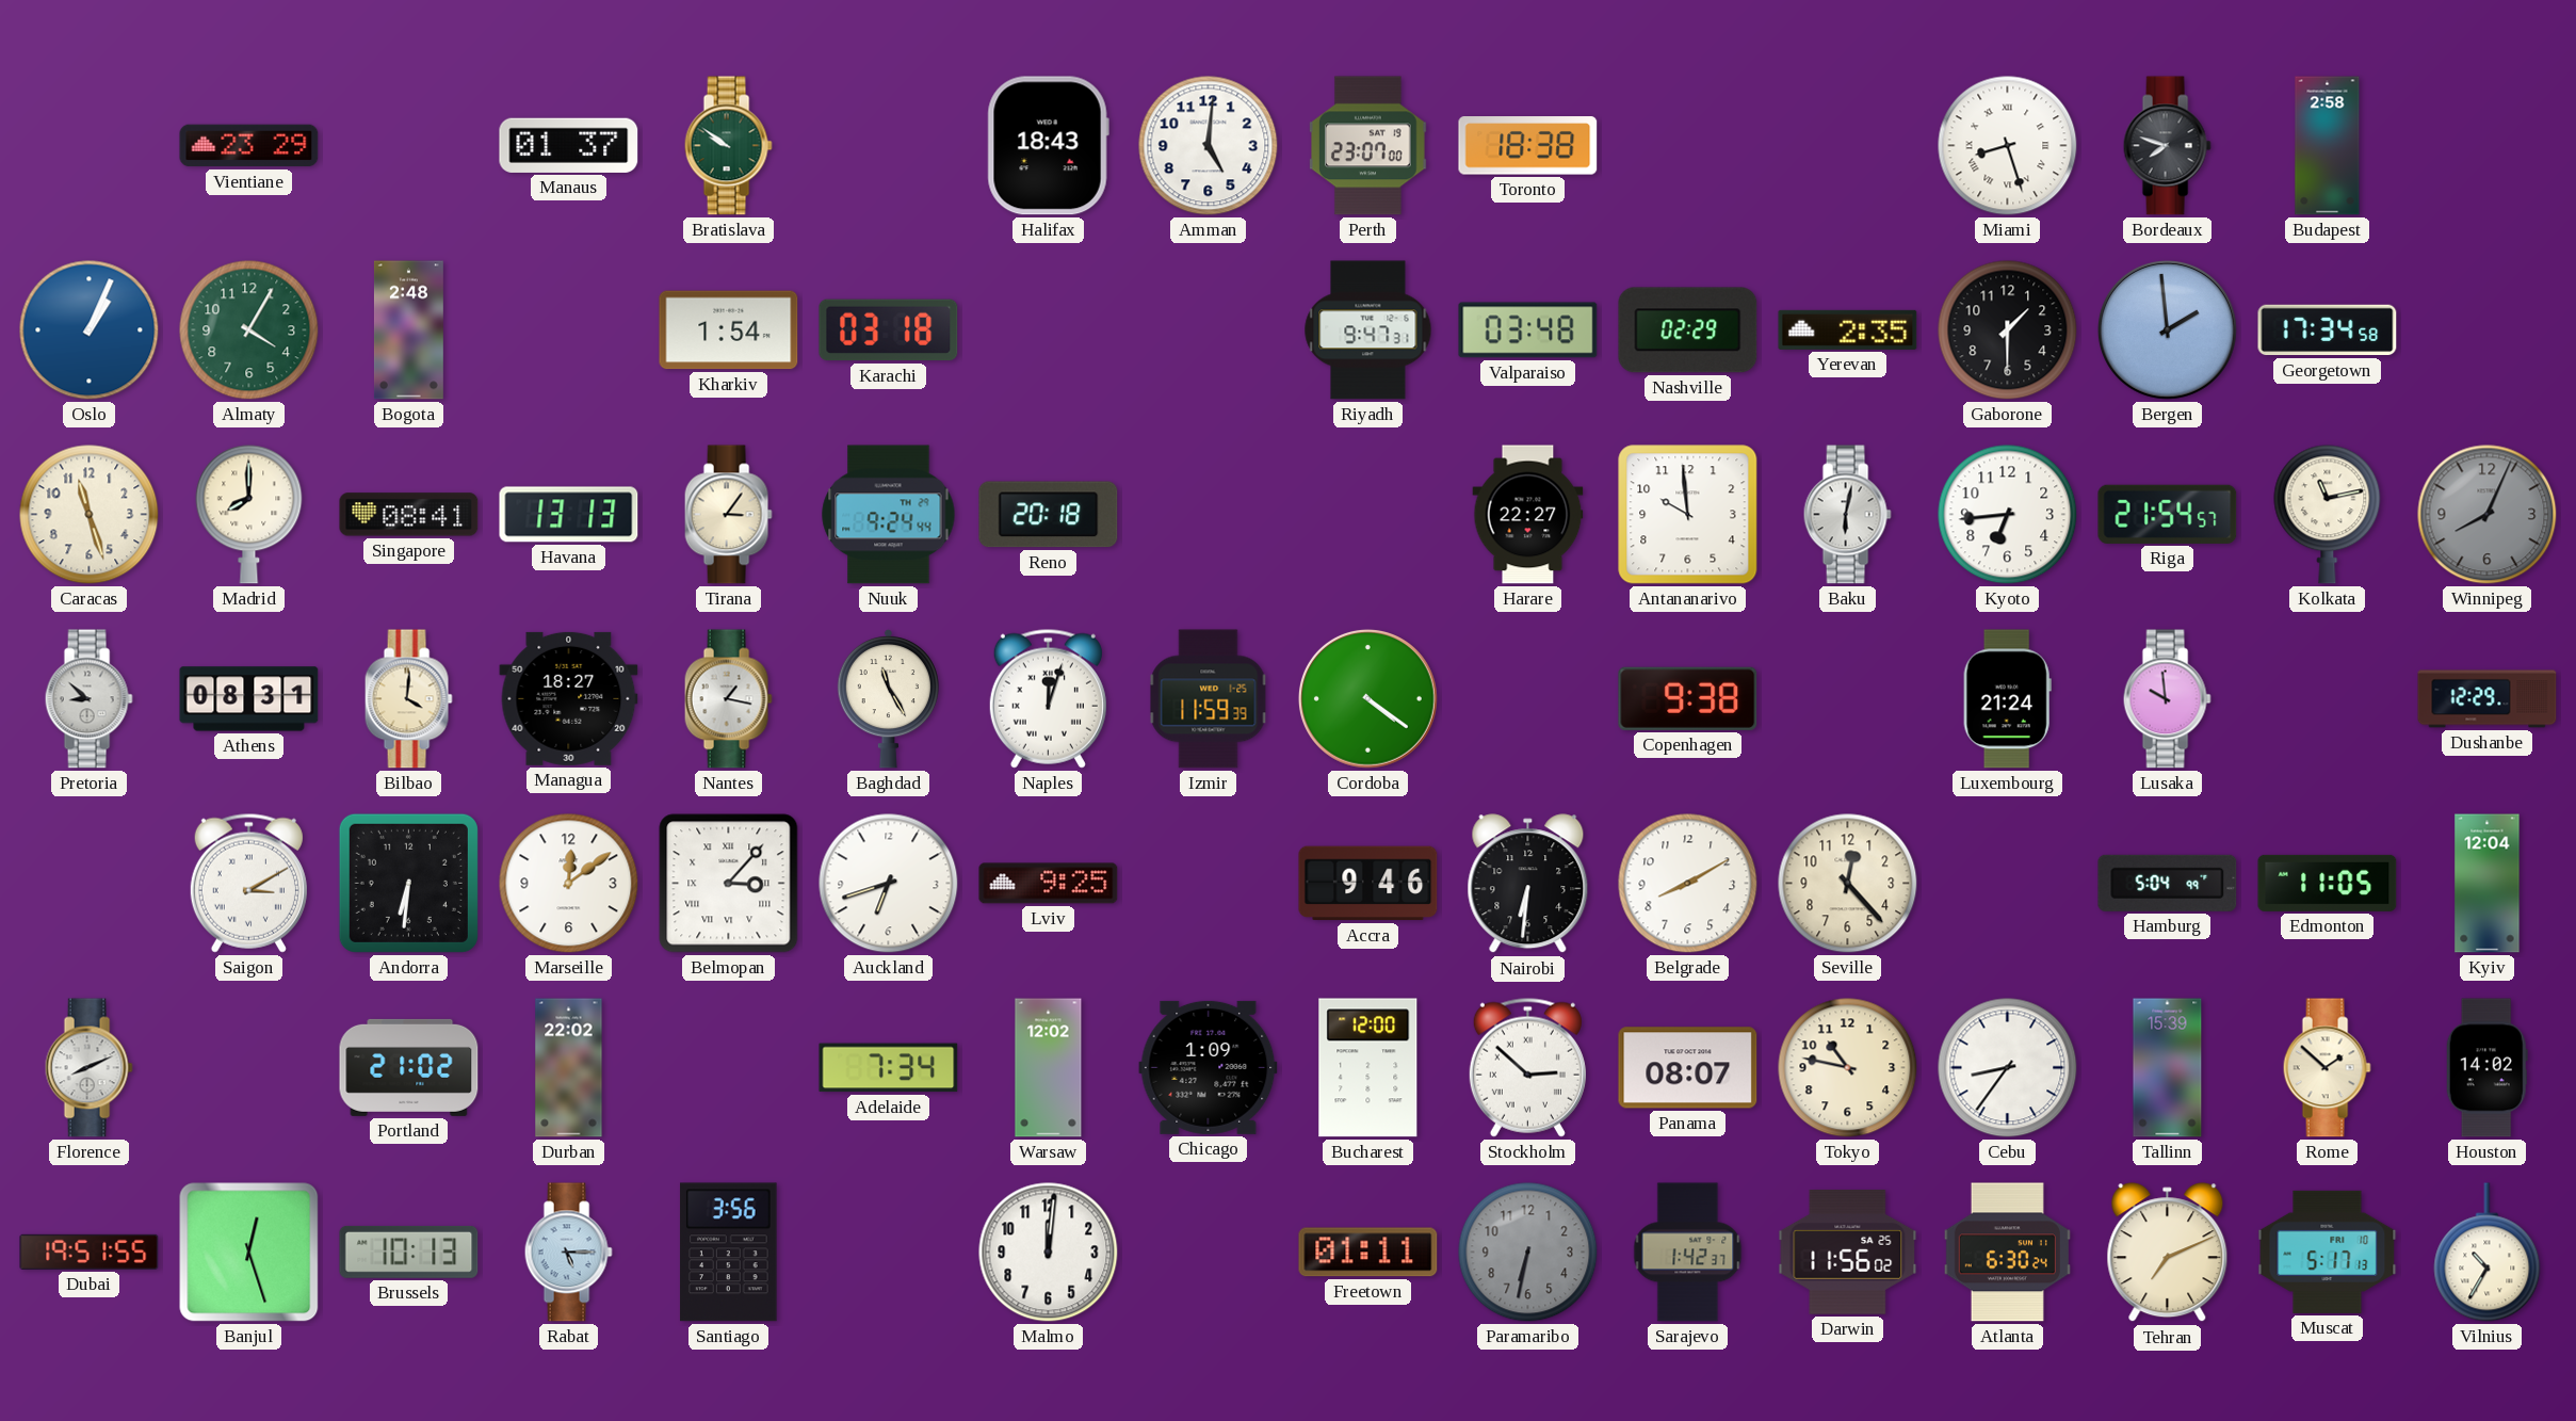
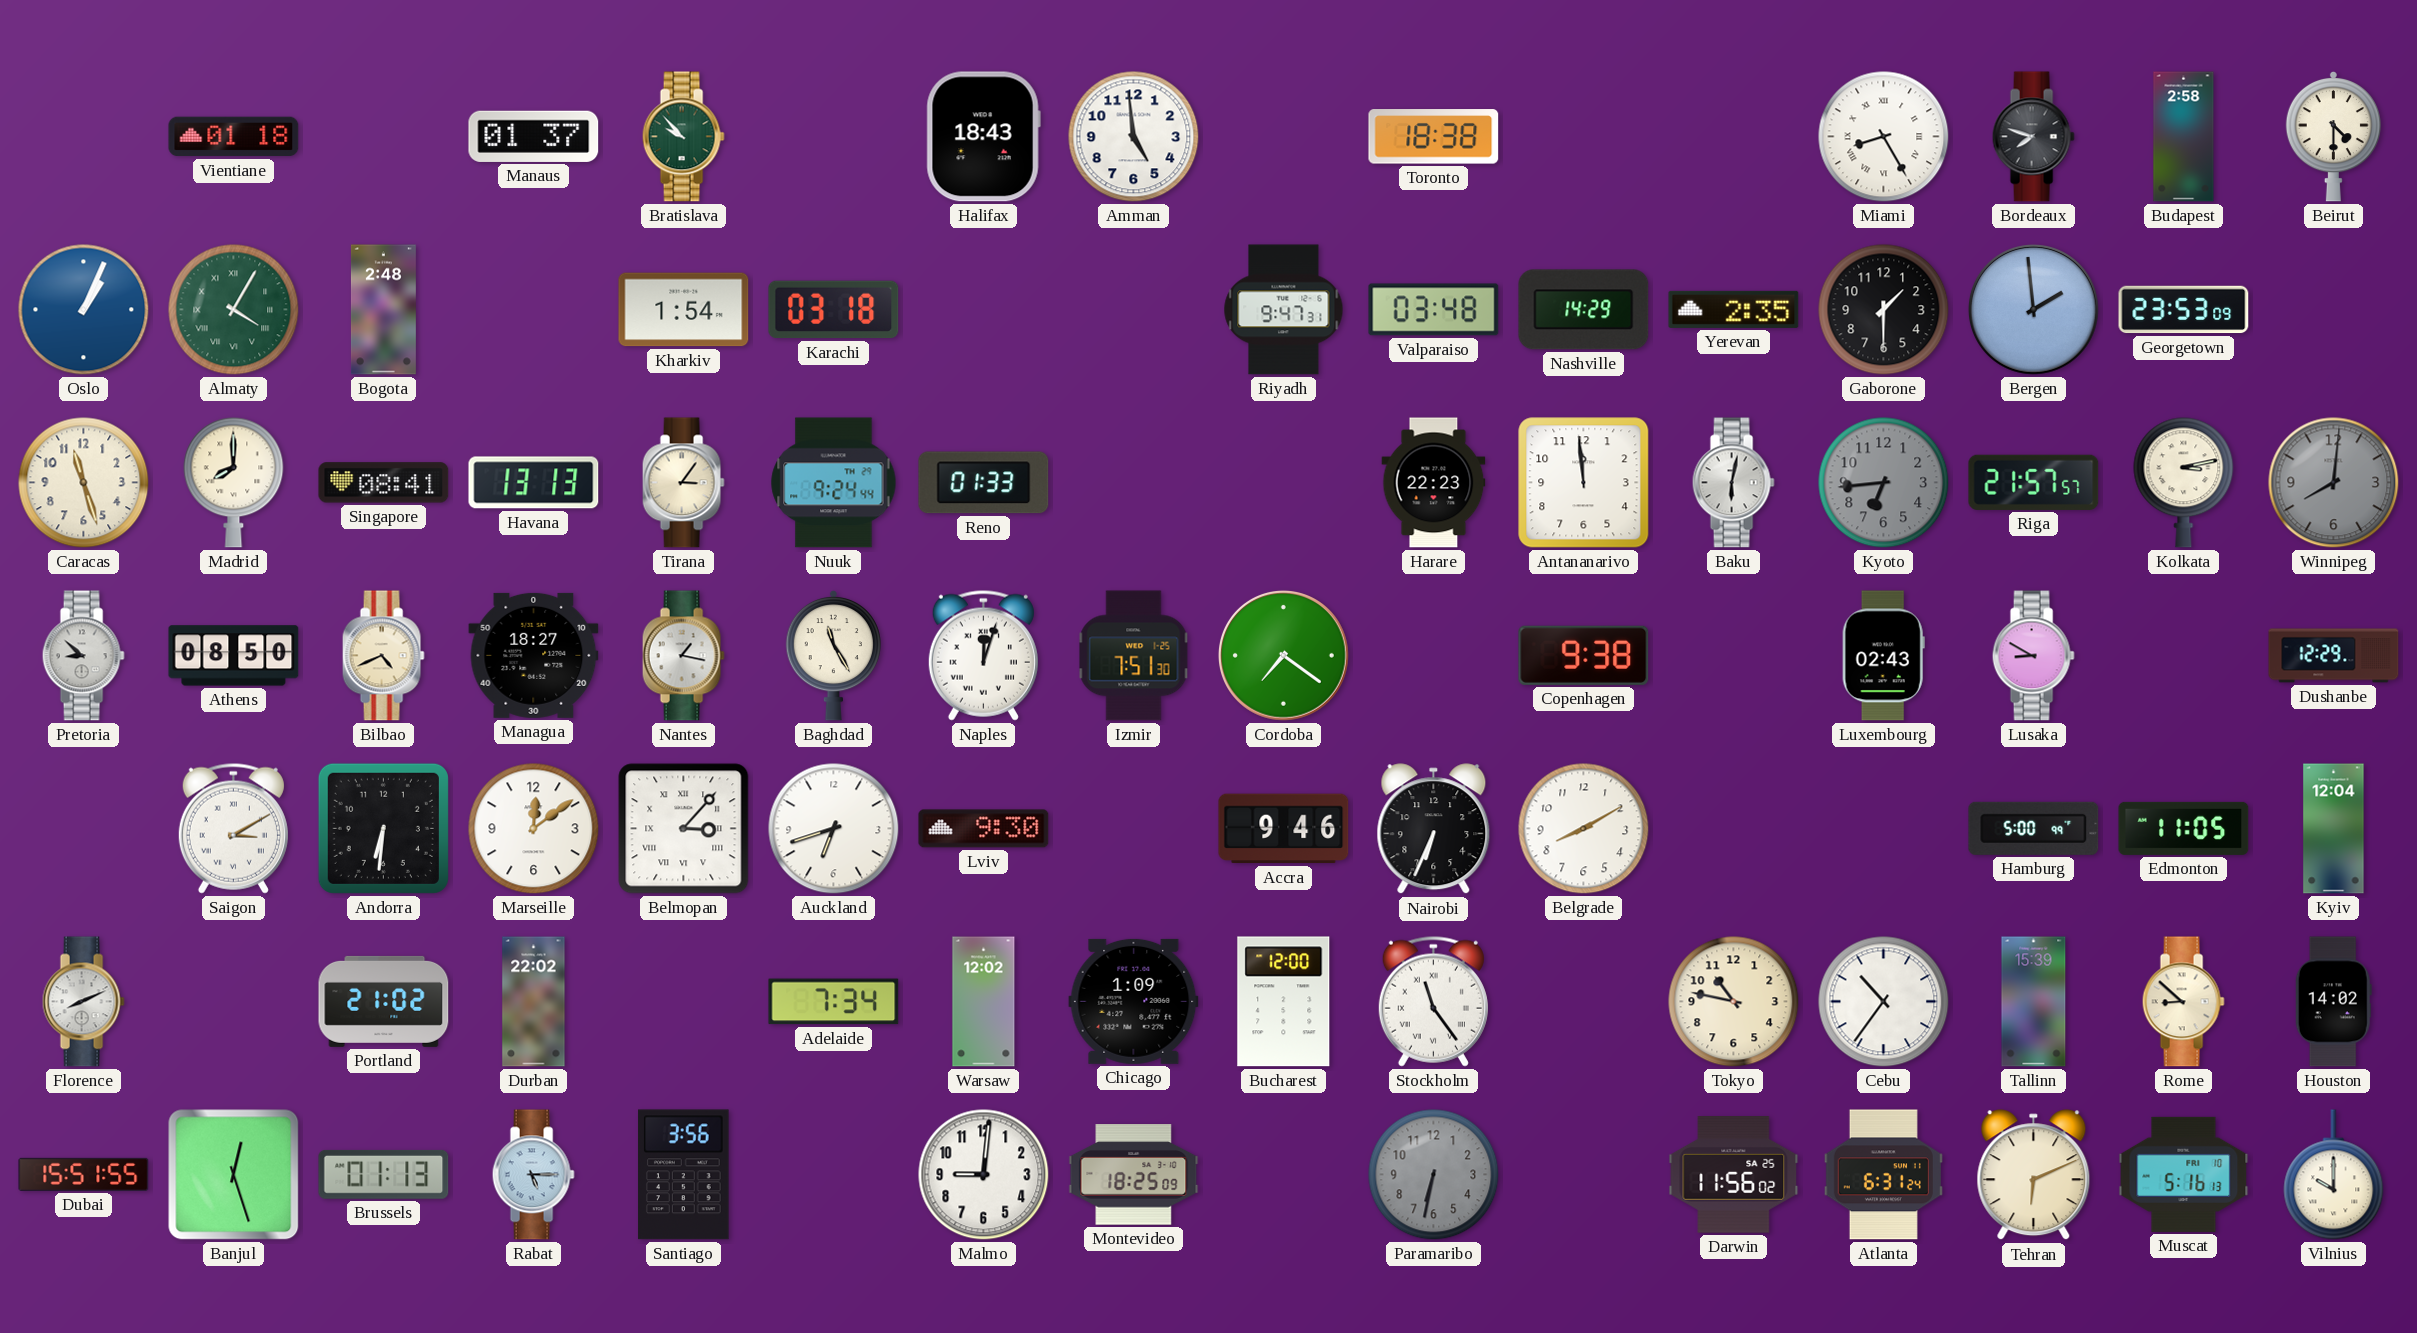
Vientiane: 23:29 -> 01:18
Bratislava: 9:51 -> 9:53
Amman: 5:01 -> 4:59
Perth: 23:07 -> none
Miami: 8:27 -> 8:25
Beirut: none -> 4:30
Almaty numerals: Arabic -> Roman
Nashville: 02:29 -> 14:29
Georgetown: 17:34 -> 23:53
Reno: 20:18 -> 01:33
Harare: 22:27 -> 22:23
Antananarivo: 9:59 -> 11:59
Kyoto dial: white -> grey
Riga: 21:54 -> 21:57
Kolkata: 11:13 -> 3:13
Winnipeg: 8:04 -> 8:01
Athens: 08:31 -> 08:50
Bilbao: 4:01 -> 4:41
Izmir: 11:59 -> 7:51
Cordoba: 4:21 -> 7:21
Luxembourg: 21:24 -> 02:43
Lusaka: 9:59 -> 8:50
Lviv: 9:25 -> 9:30
Nairobi: 6:31 -> 6:34
Seville: 12:23 -> none
Hamburg: 5:04 -> 5:00
Stockholm: 2:52 -> 11:24
Panama: 08:07 -> none
Cebu: 8:36 -> 10:36
Rome: 1:52 -> 8:52
Dubai: 19:51 -> 15:51
Brussels: 10:13 -> 01:13
Malmo: 12:01 -> 9:01
Montevideo: none -> 18:25
Freetown: 01:11 -> none
Sarajevo: 1:42 -> none
Atlanta: 6:30 -> 6:31
Tehran: 7:11 -> 6:11
Muscat: 5:17 -> 5:16
Vilnius: 10:35 -> 10:00
